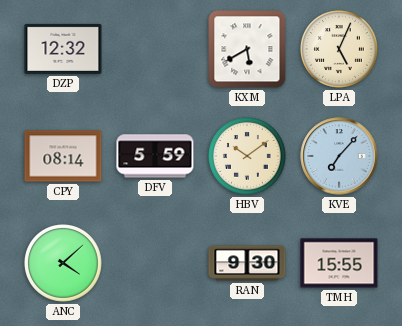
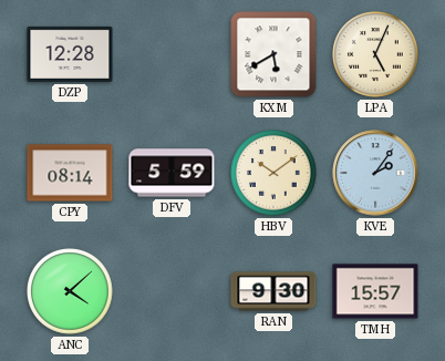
DZP: 12:32 -> 12:28
KVE: 7:07 -> 2:06
TMH: 15:55 -> 15:57
